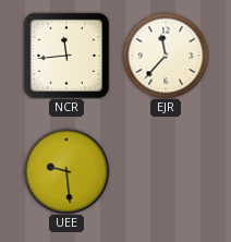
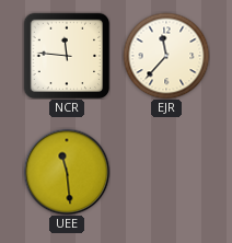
NCR: 11:44 -> 11:46
UEE: 9:29 -> 11:29
